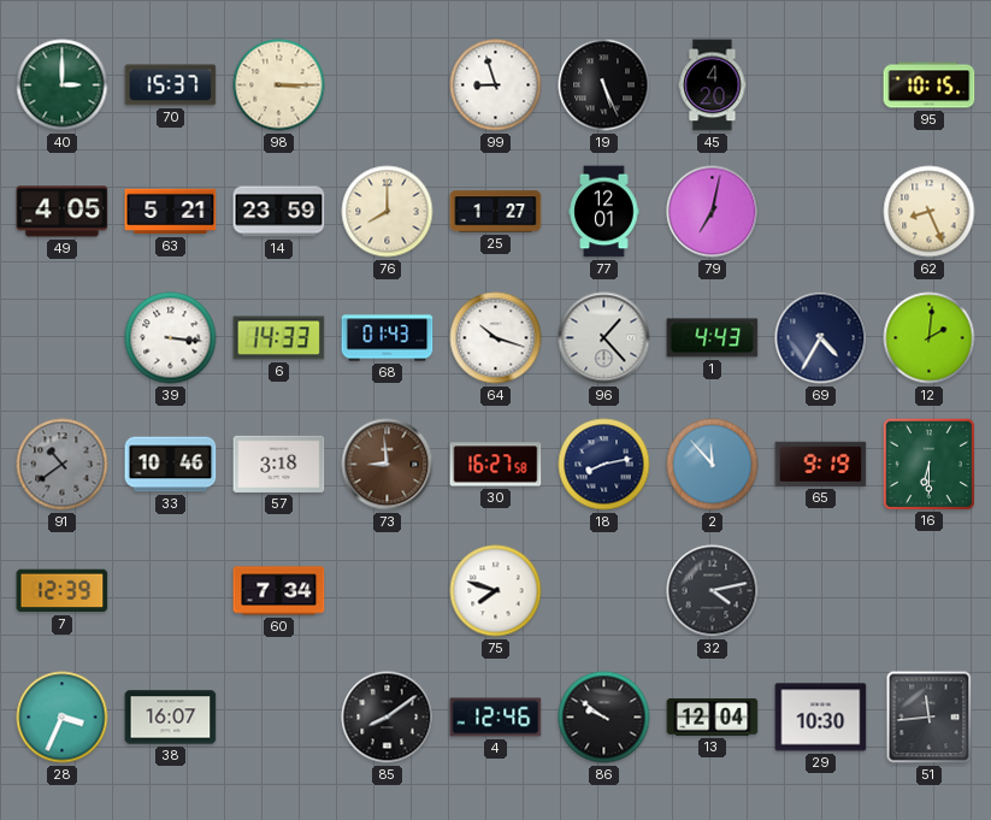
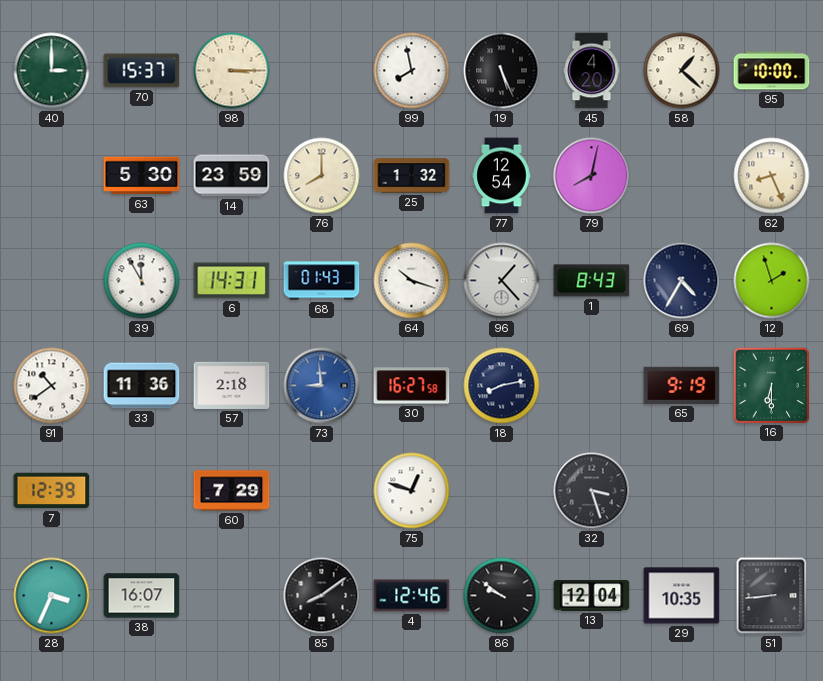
99: 8:57 -> 7:58
58: none -> 1:22
95: 10:15 -> 10:00
49: 4:05 -> none
63: 5:21 -> 5:30
25: 1:27 -> 1:32
77: 12:01 -> 12:54
79: 7:02 -> 8:02
39: 3:16 -> 11:55
6: 14:33 -> 14:31
1: 4:43 -> 8:43
12: 2:01 -> 1:57
91 dial: grey -> white
33: 10:46 -> 11:36
57: 3:18 -> 2:18
73 dial: brown -> blue
2: 11:53 -> none
60: 7:34 -> 7:29
75: 7:48 -> 12:48
32: 4:13 -> 3:27
29: 10:30 -> 10:35
51: 11:44 -> 8:44
